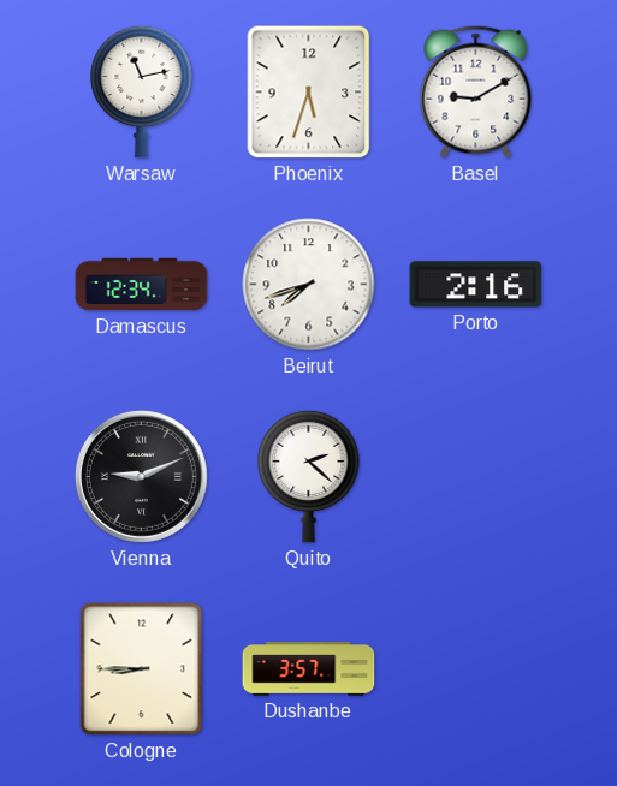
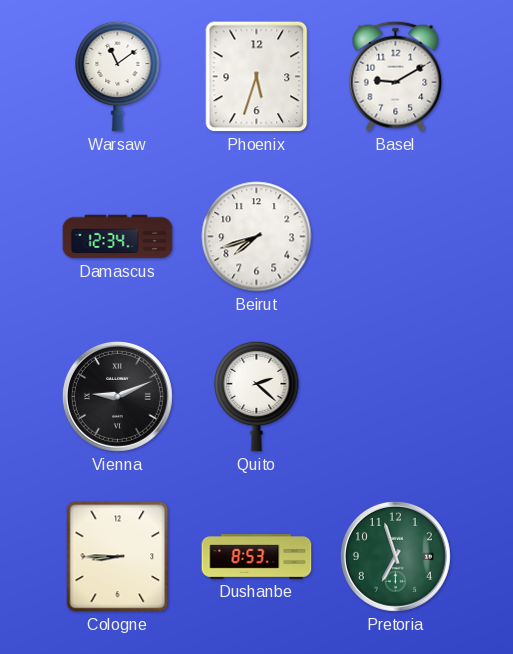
Warsaw: 11:13 -> 11:09
Porto: 2:16 -> none
Dushanbe: 3:57 -> 8:53
Pretoria: none -> 6:57
